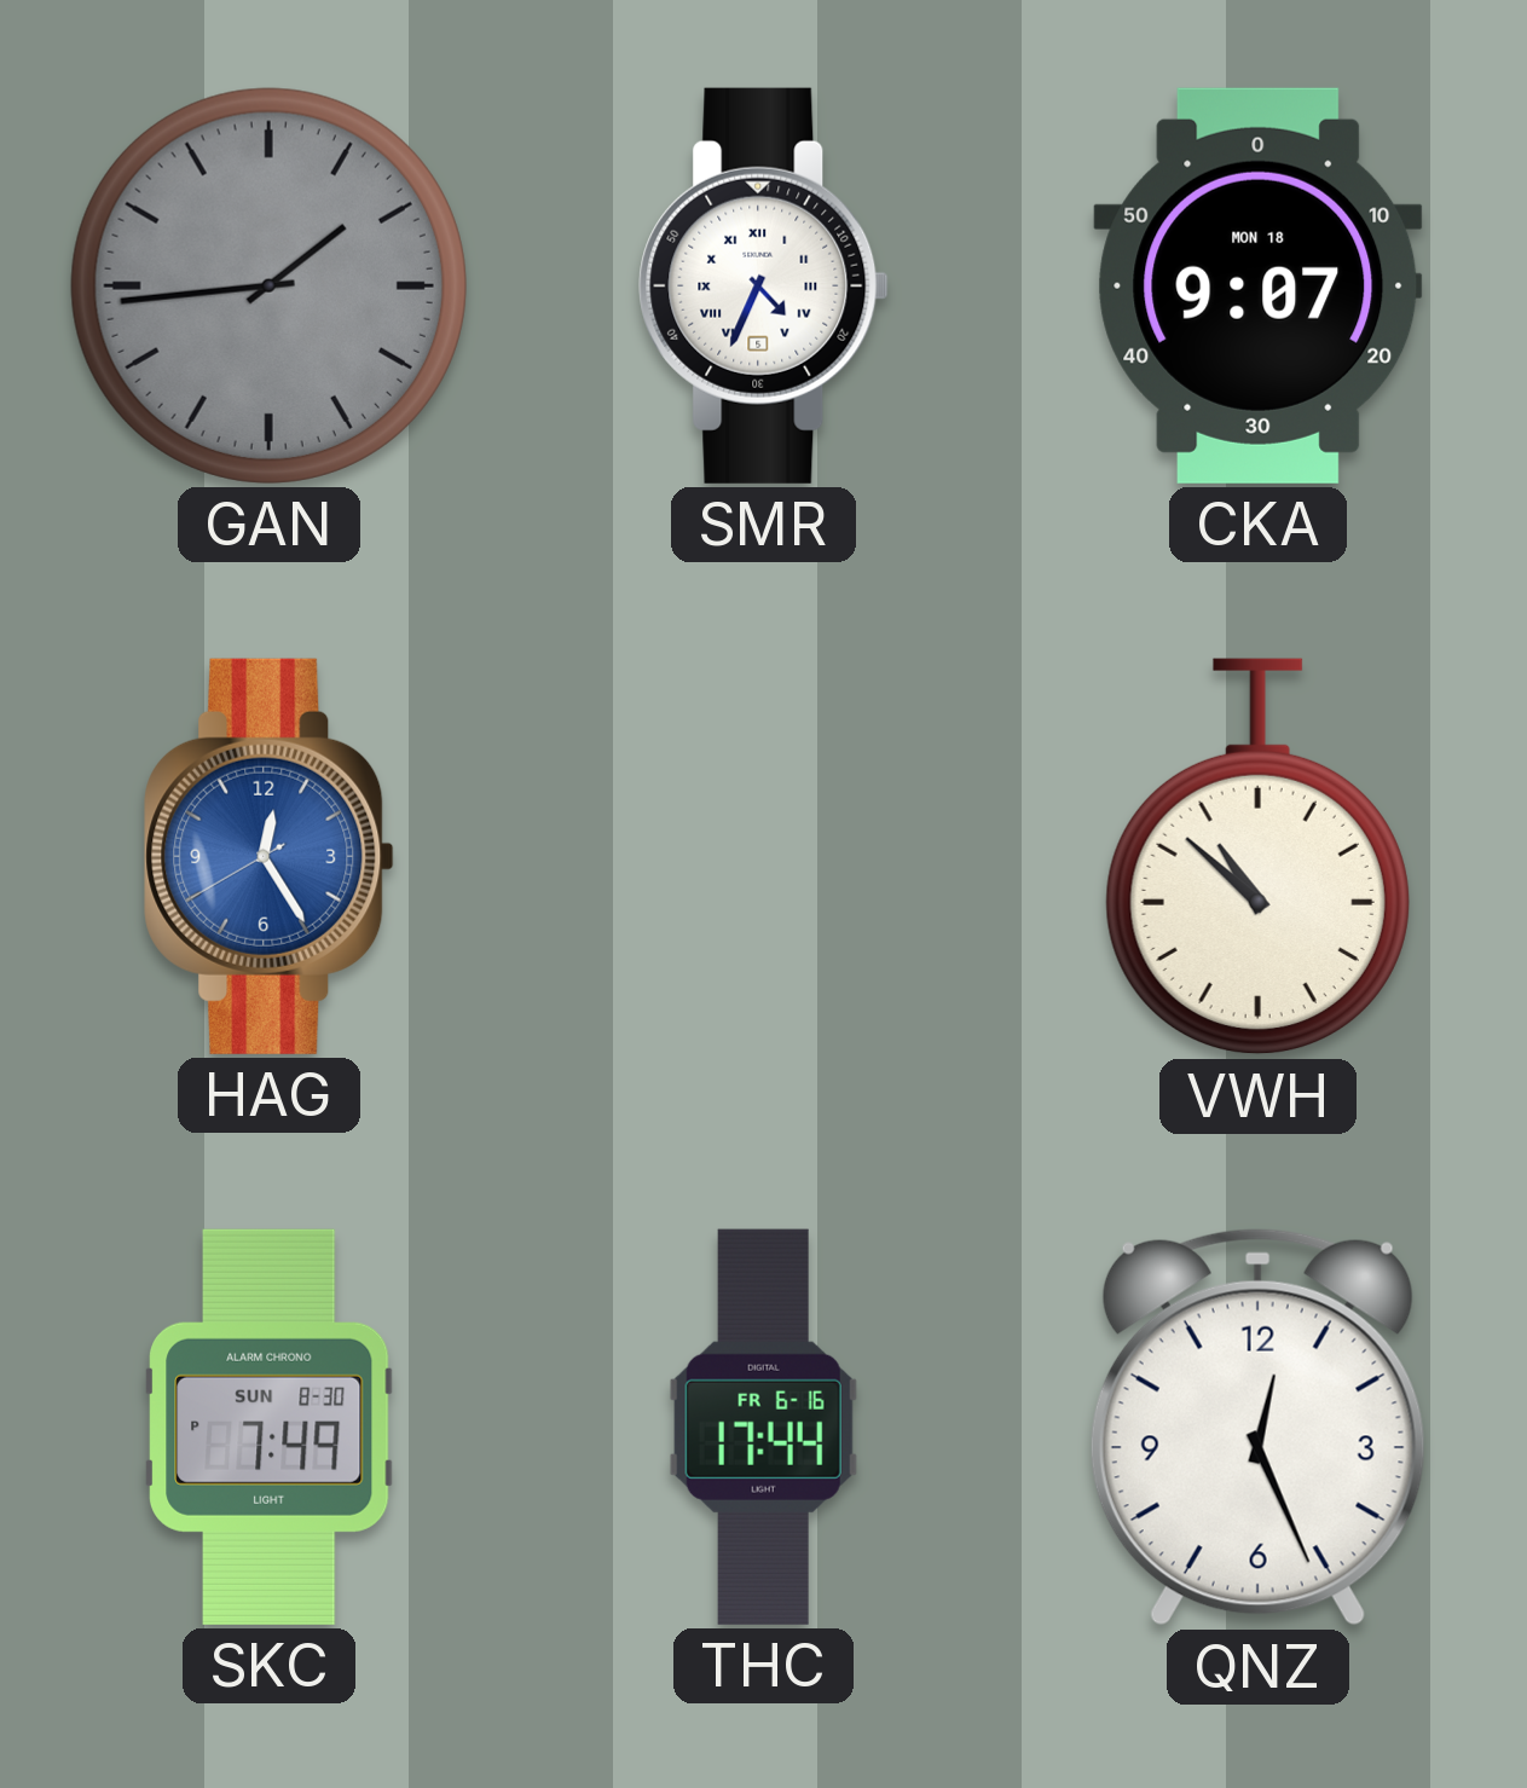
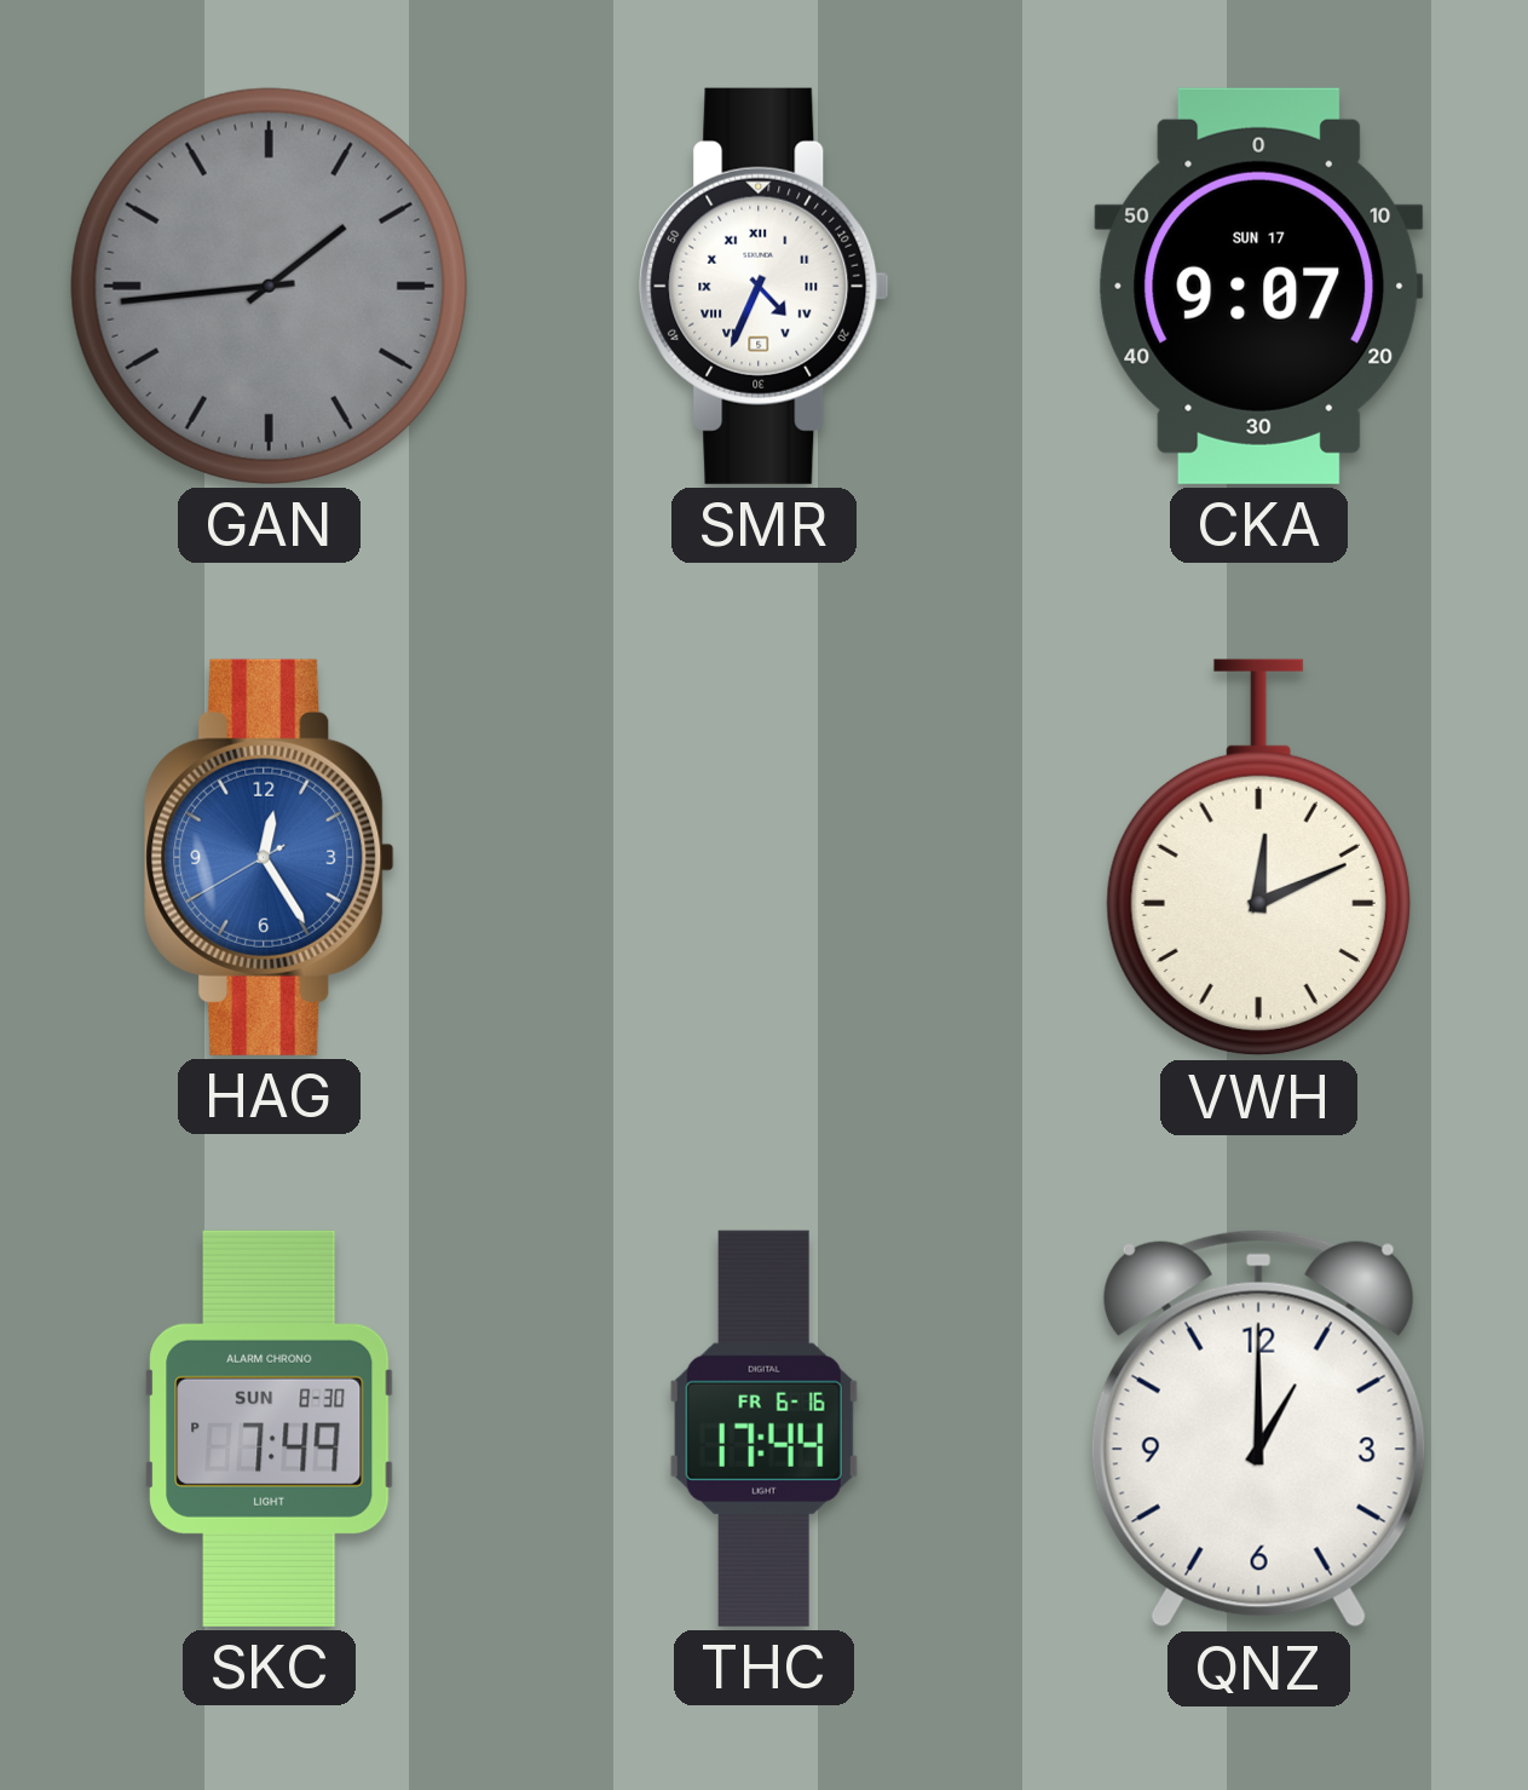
CKA date: MON 18 -> SUN 17
VWH: 10:52 -> 12:11
QNZ: 12:26 -> 1:00
